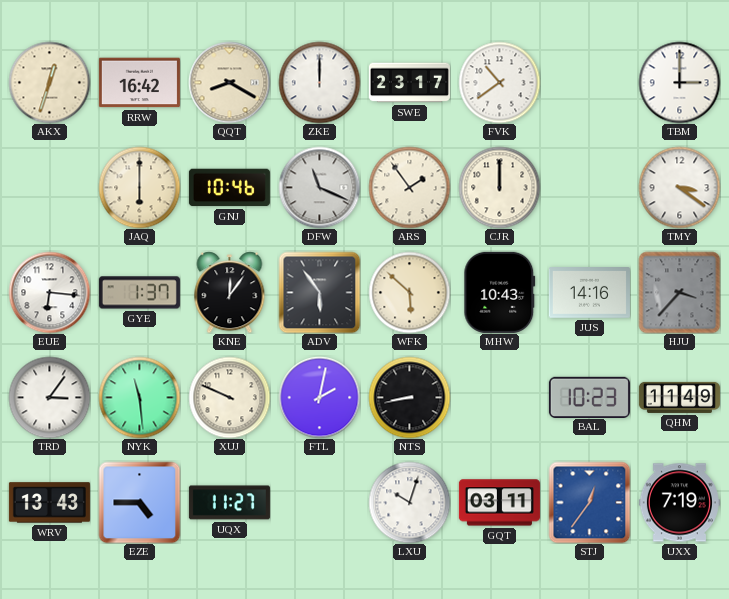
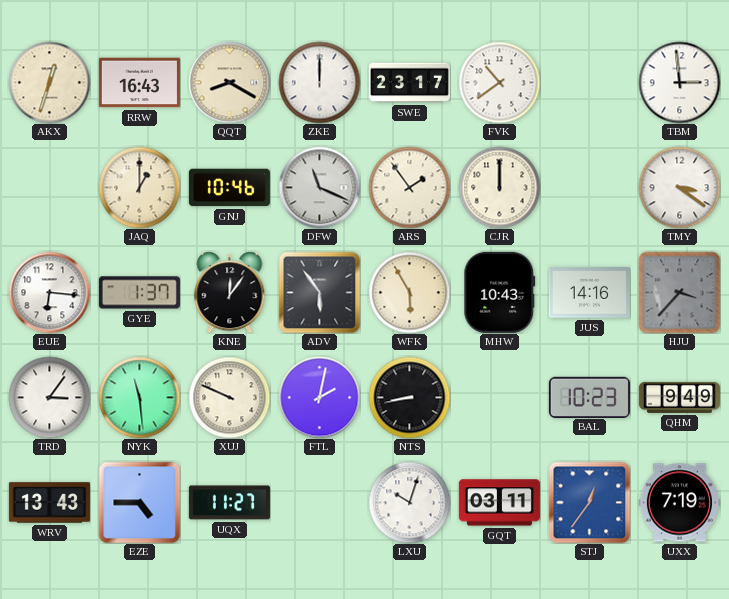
RRW: 16:42 -> 16:43
TBM: 3:00 -> 2:59
JAQ: 6:00 -> 1:00
WFK: 5:52 -> 5:55
QHM: 11:49 -> 9:49
